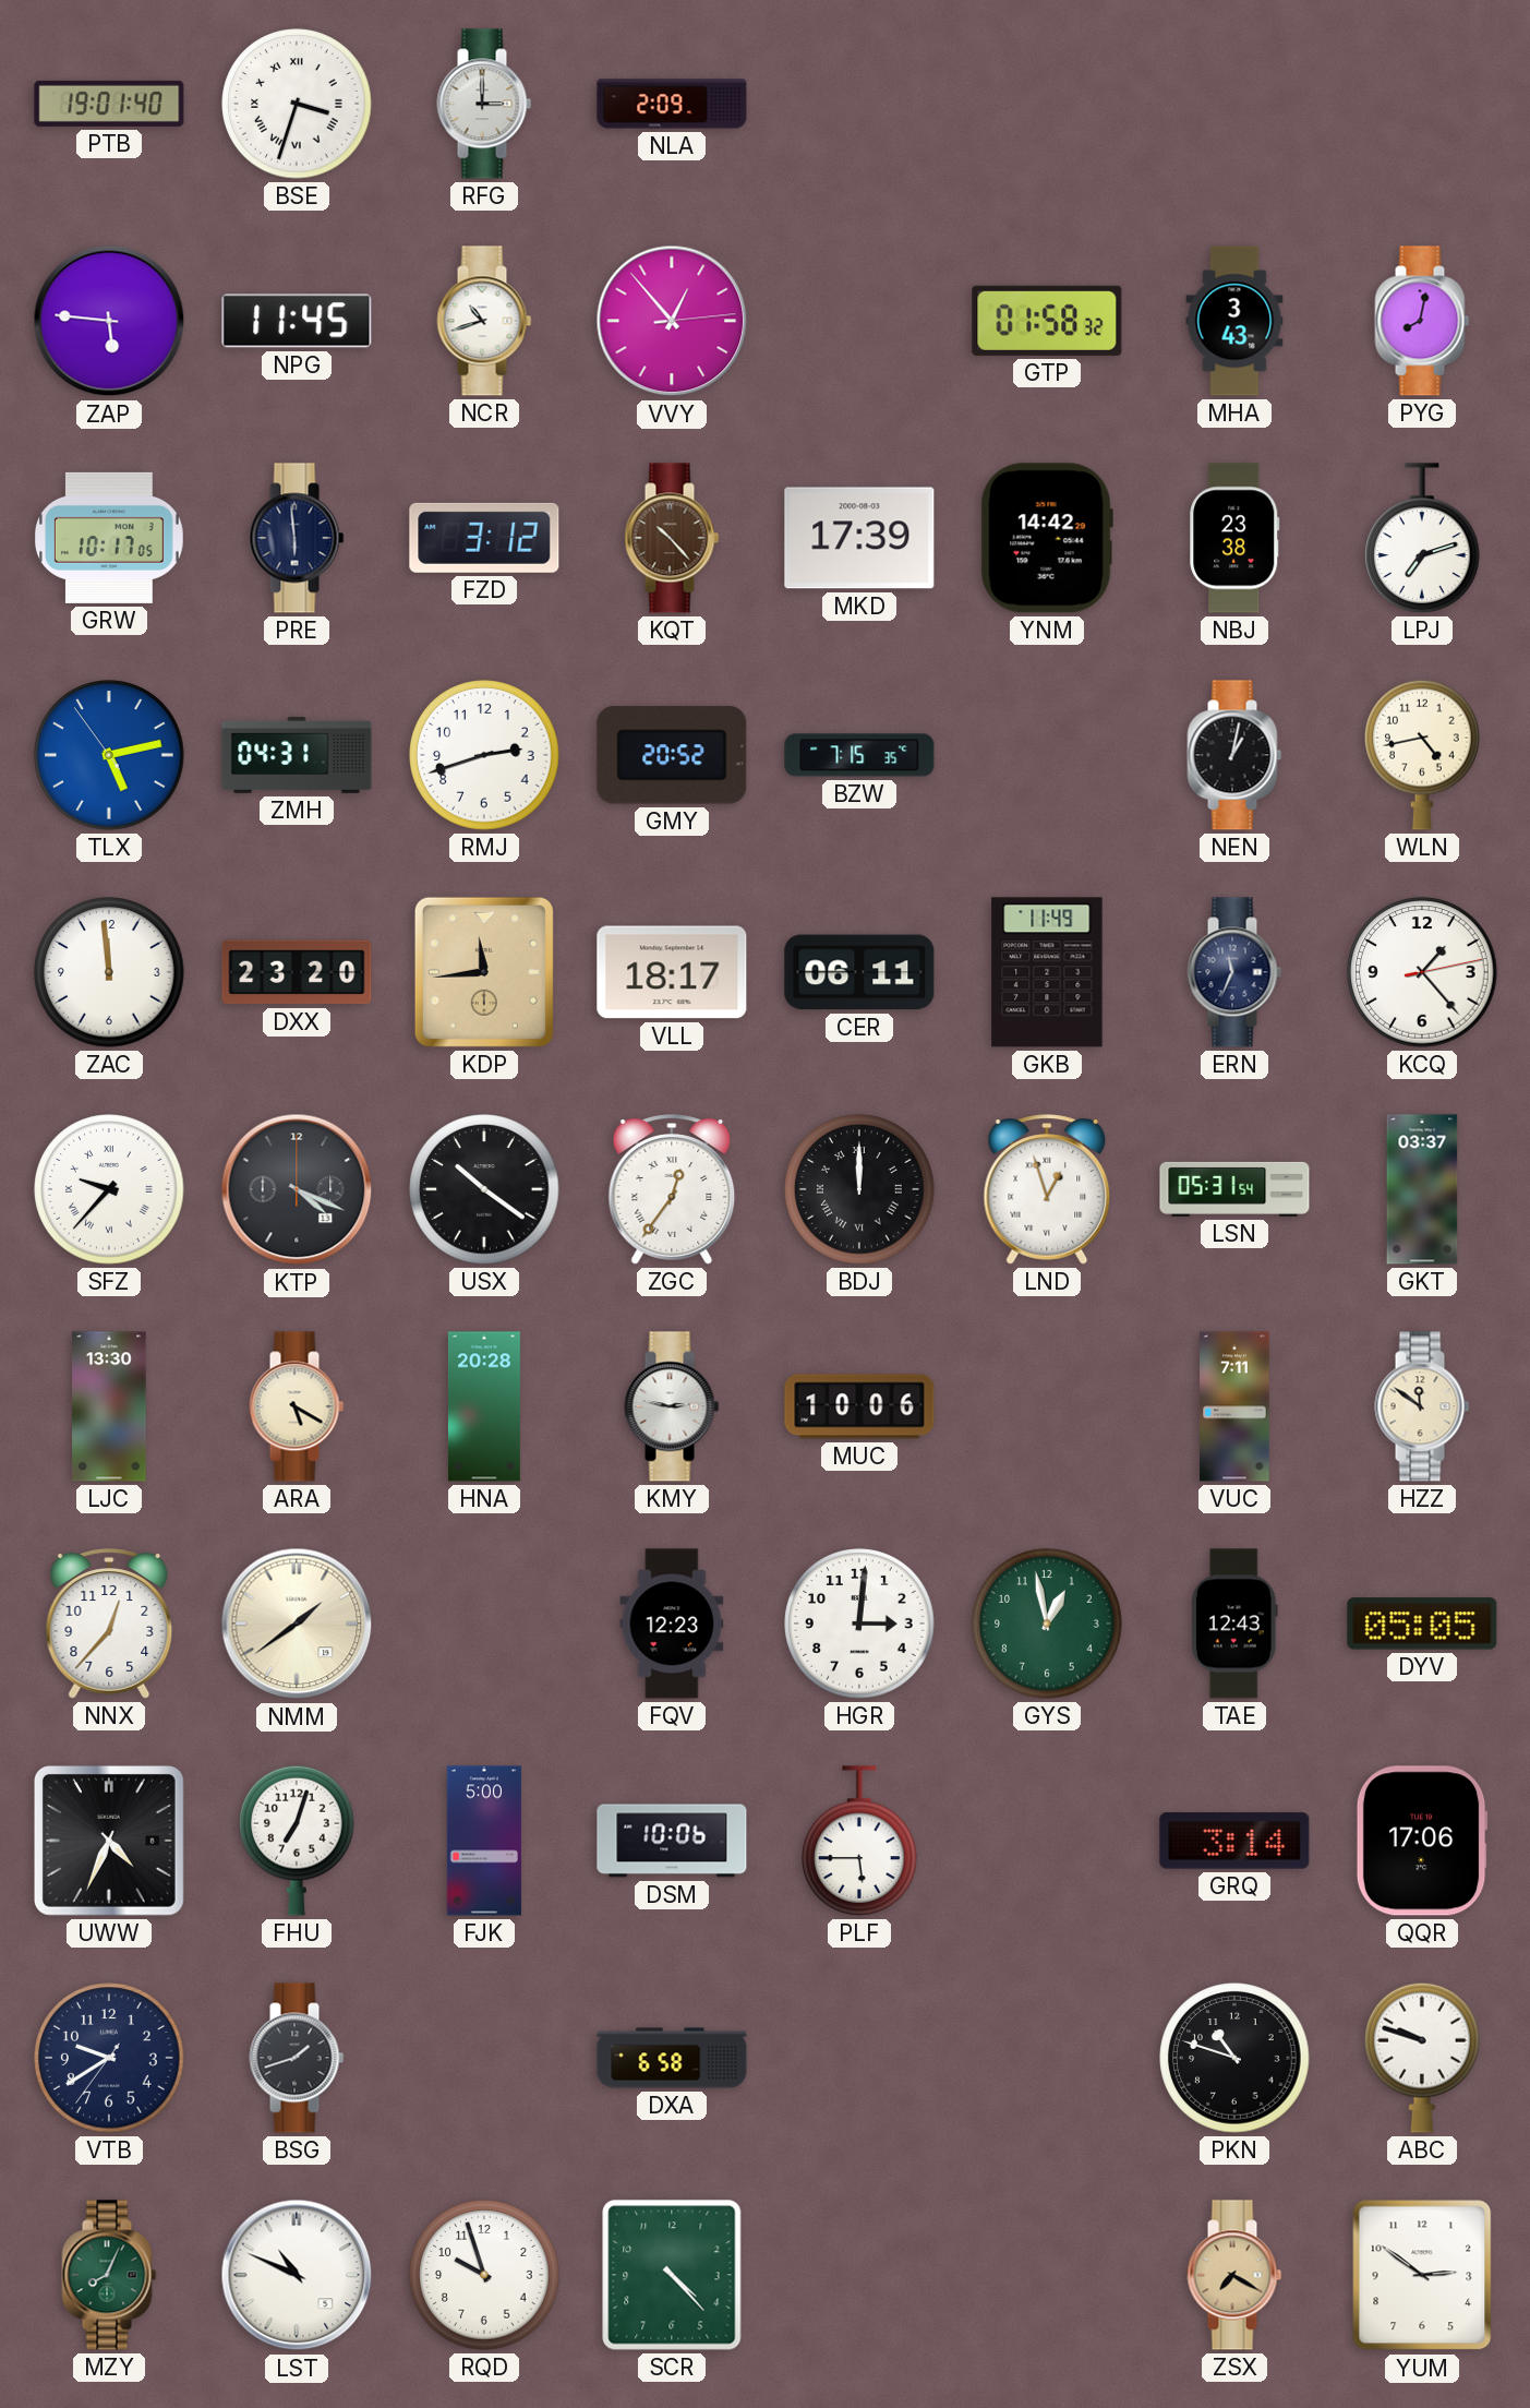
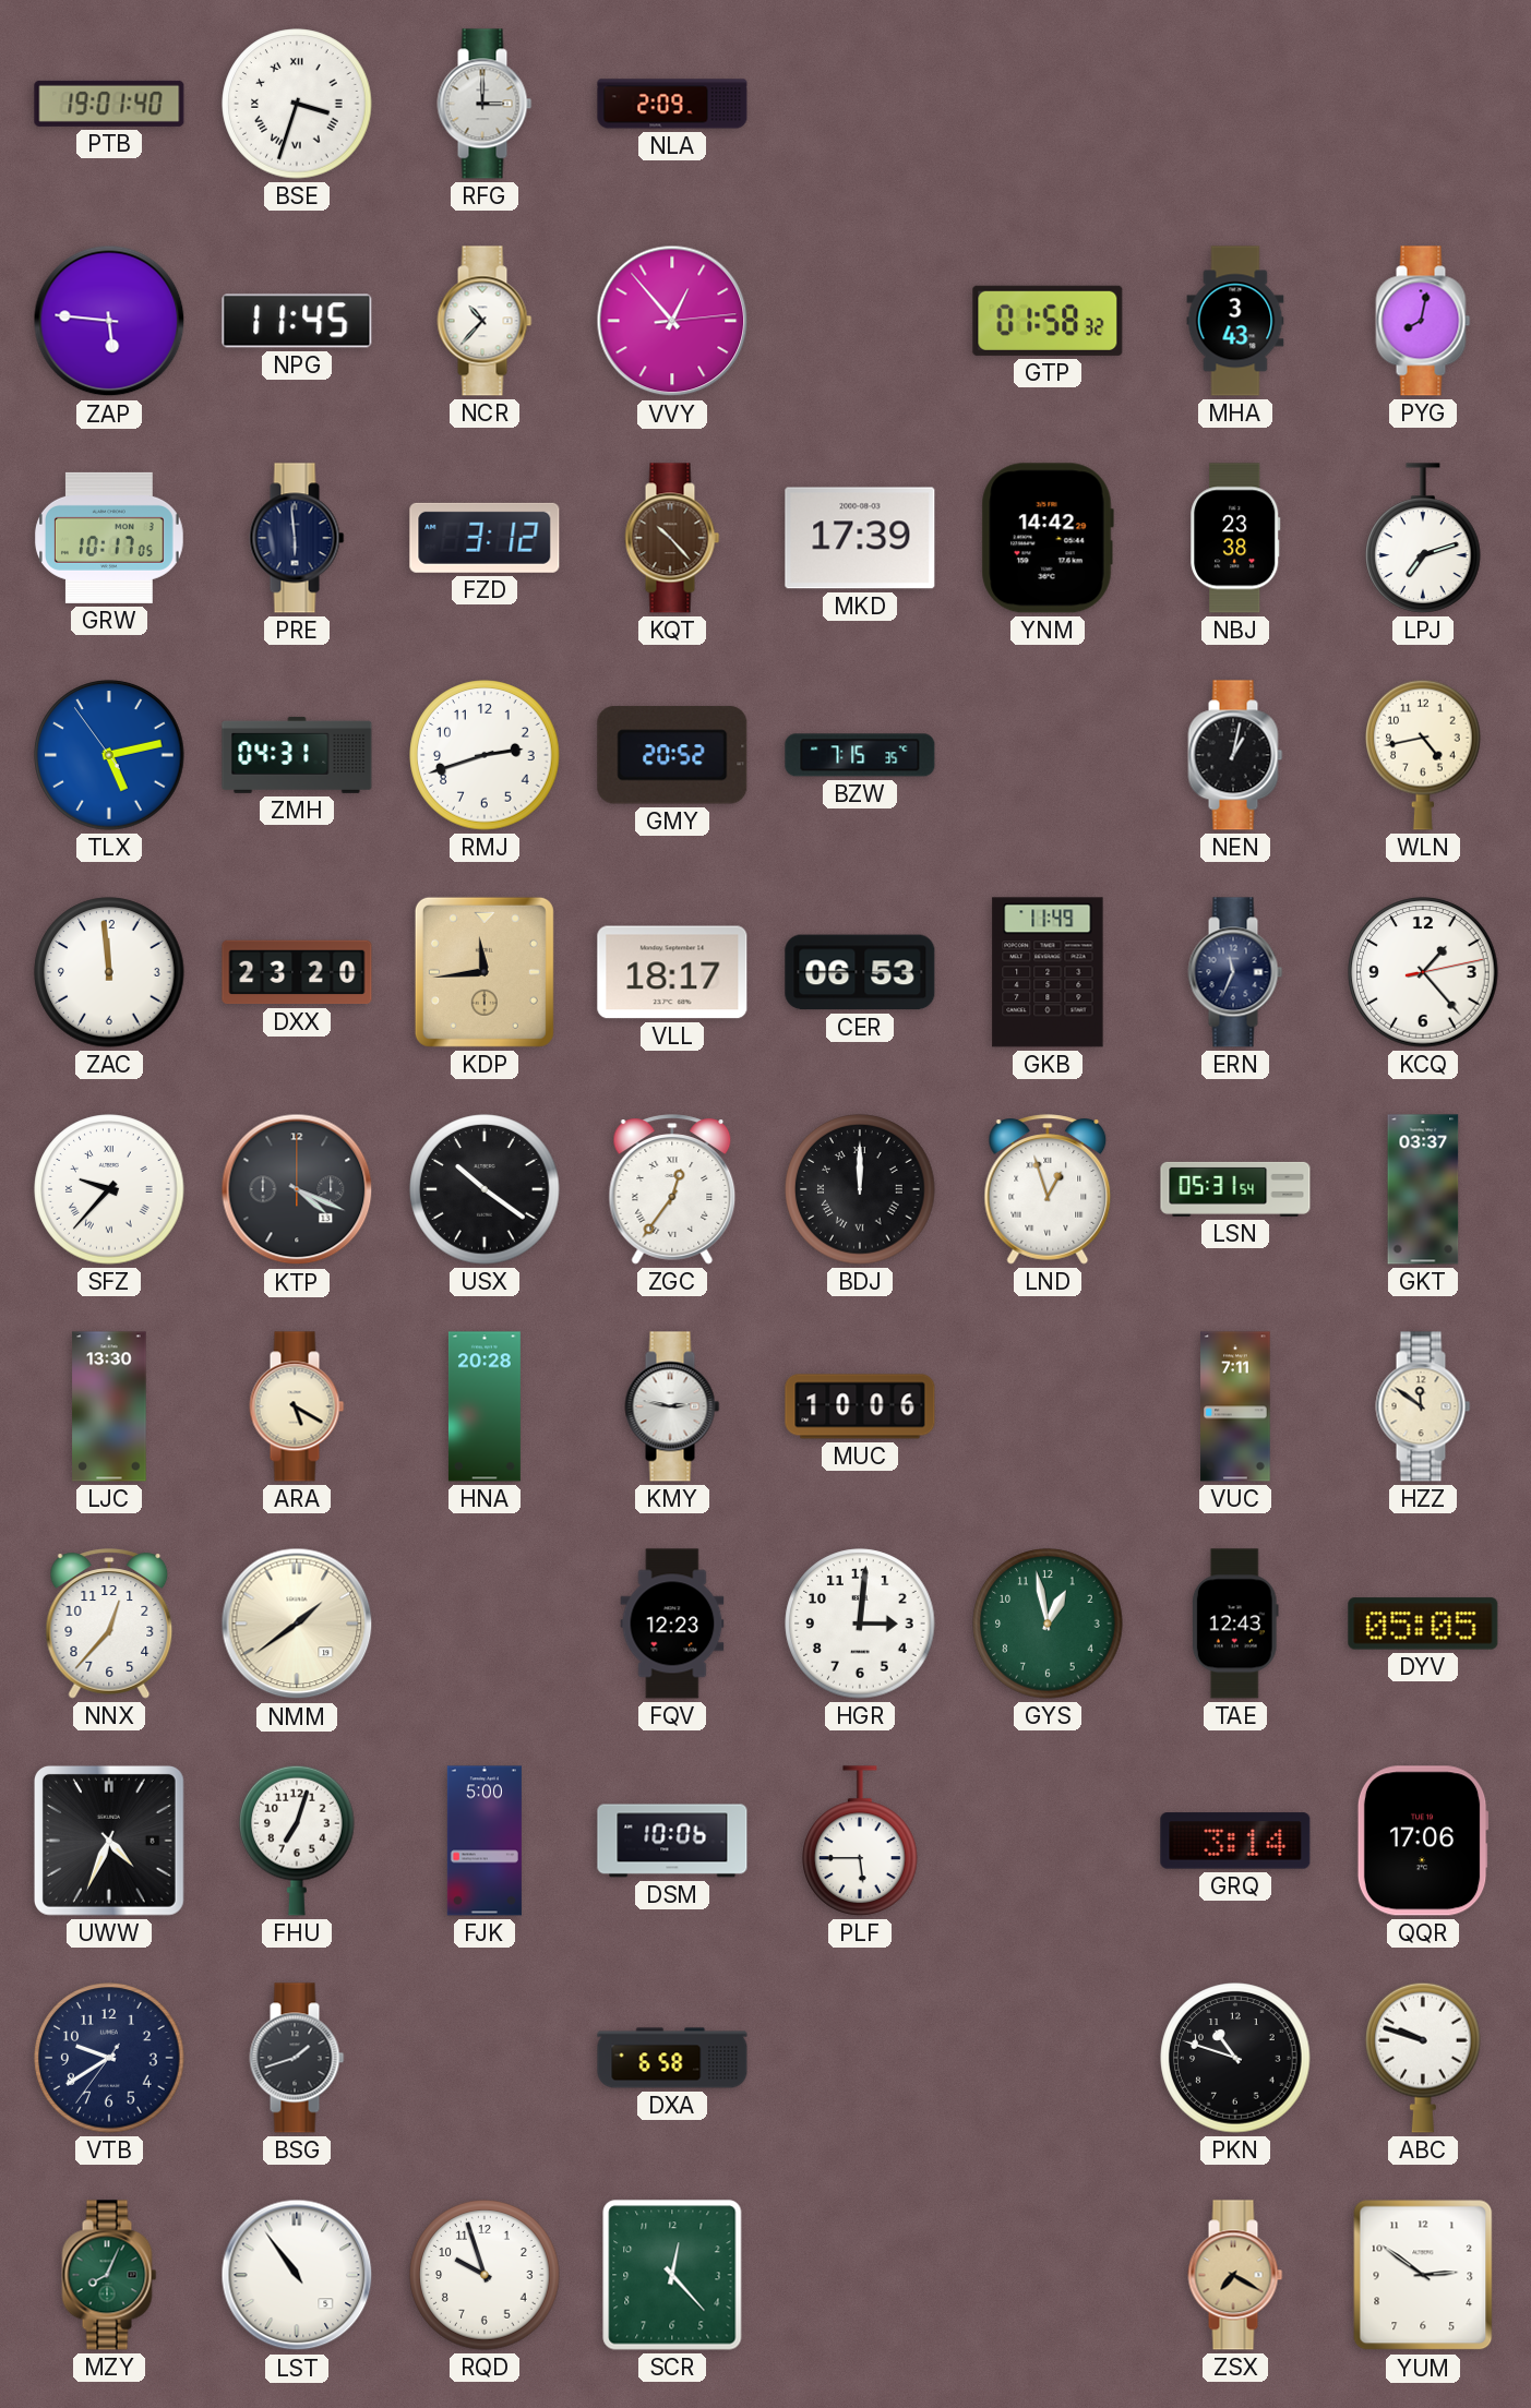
NCR: 10:42 -> 10:37
CER: 06:11 -> 06:53
LST: 10:49 -> 10:54
SCR: 4:23 -> 12:23
